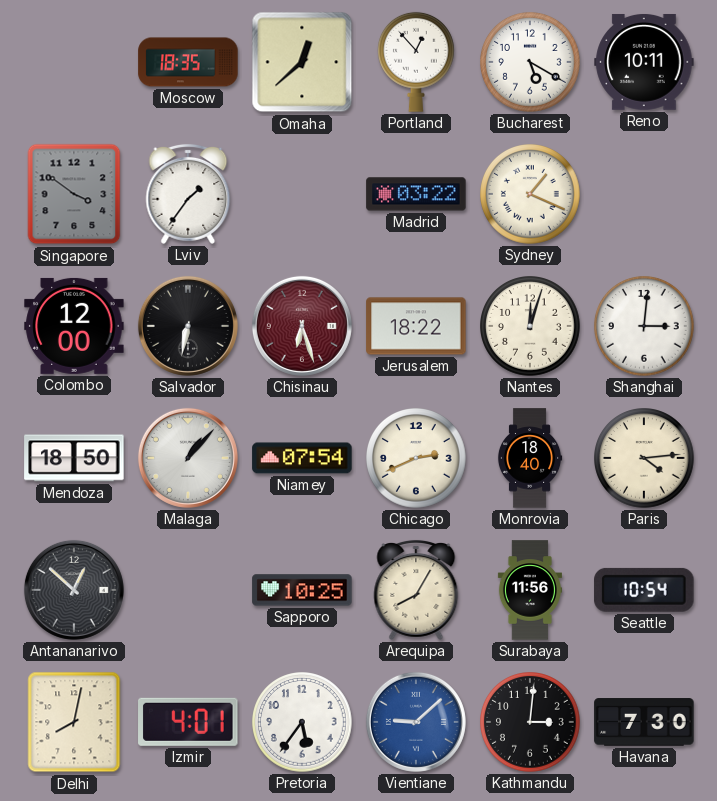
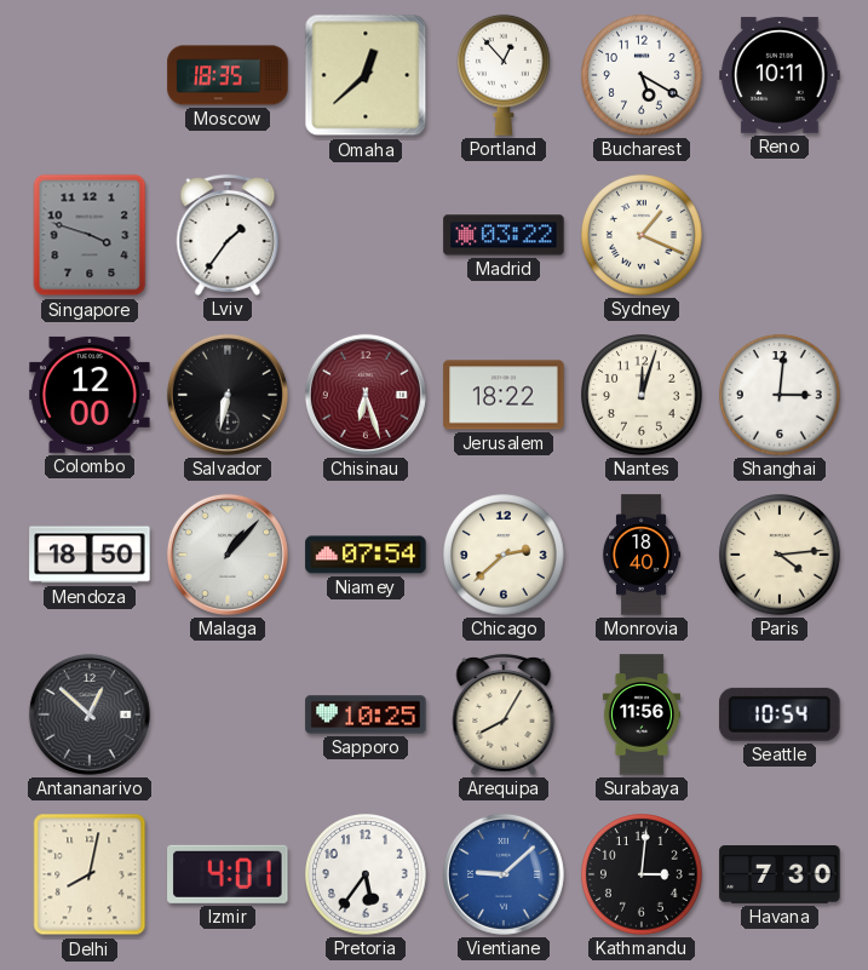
Singapore: 3:51 -> 3:48
Chicago: 2:41 -> 2:38
